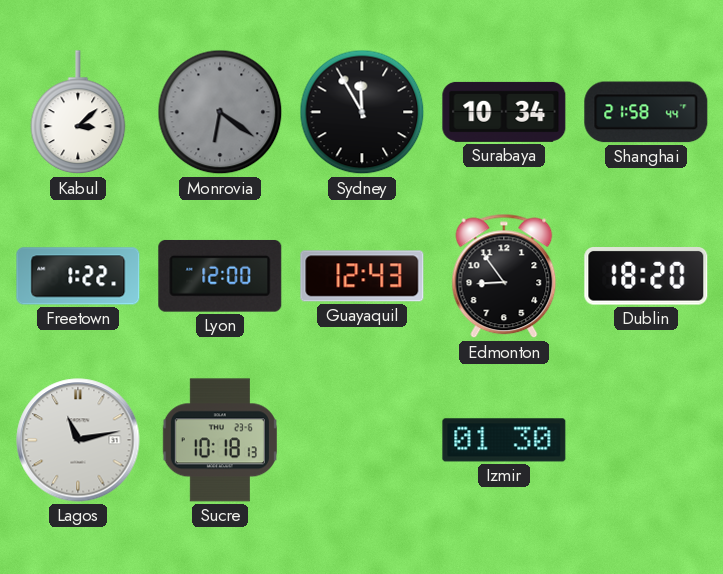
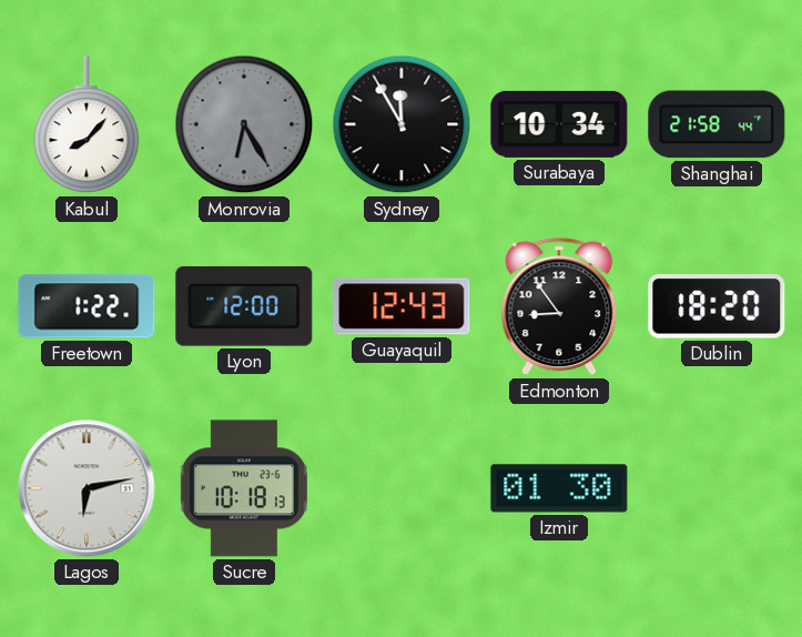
Kabul: 3:08 -> 8:07
Monrovia: 6:21 -> 6:25
Lagos: 11:13 -> 6:13
